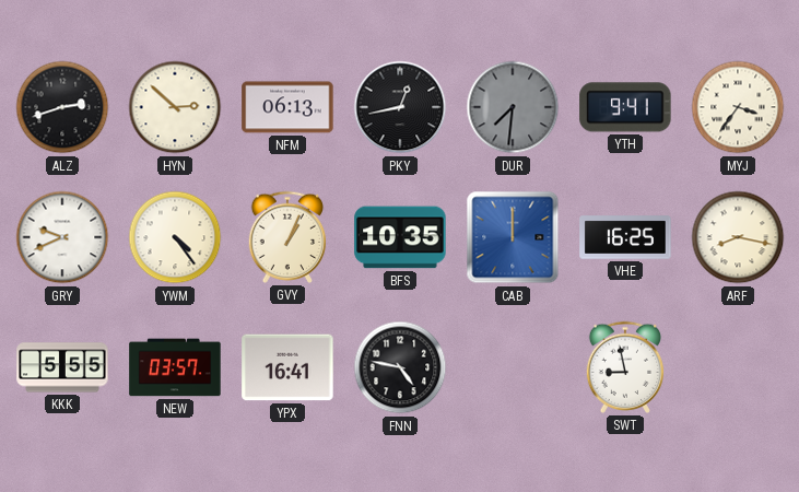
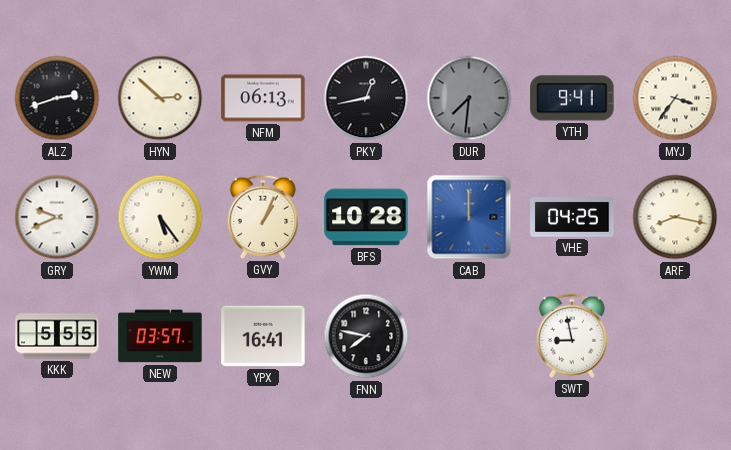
YWM: 4:24 -> 5:24
BFS: 10:35 -> 10:28
VHE: 16:25 -> 04:25
FNN: 4:47 -> 7:47
